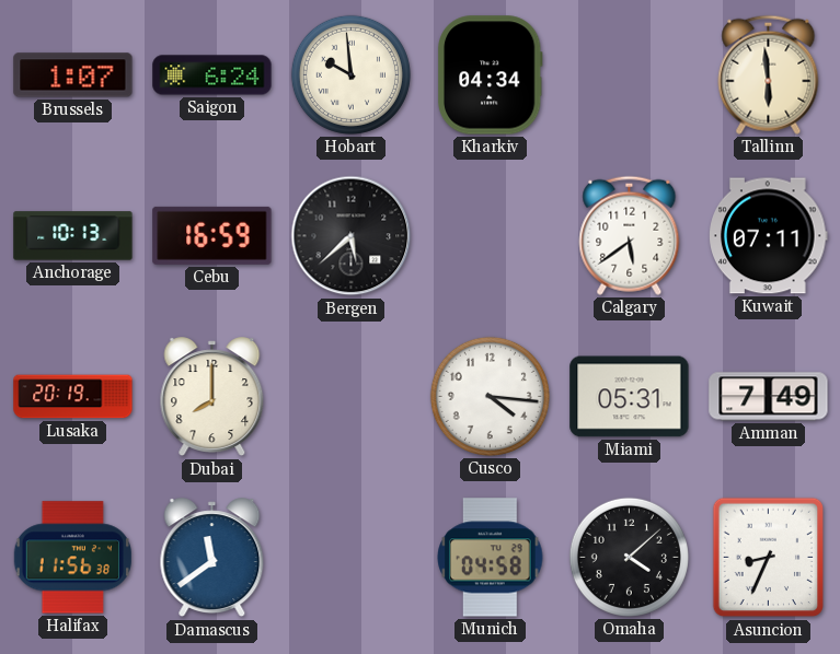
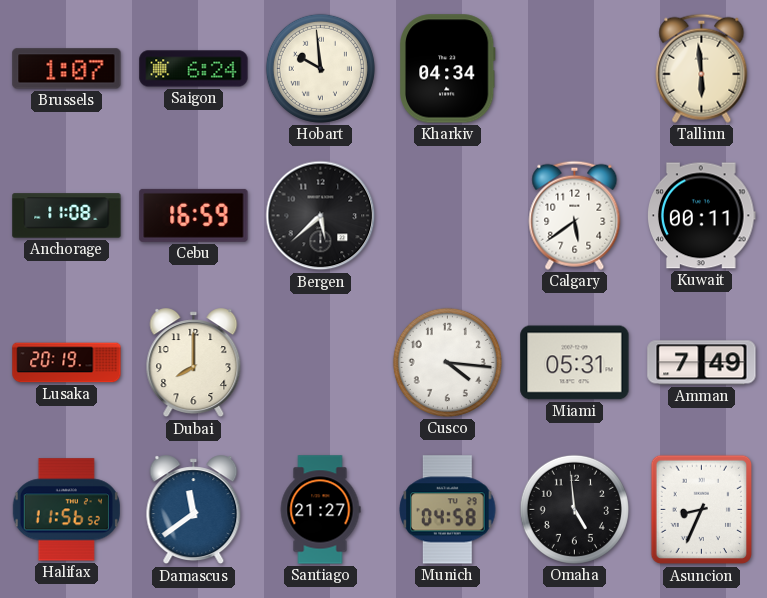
Anchorage: 10:13 -> 11:08
Kuwait: 07:11 -> 00:11
Halifax: 11:56:38 -> 11:56:52
Santiago: none -> 21:27
Omaha: 4:08 -> 4:59
